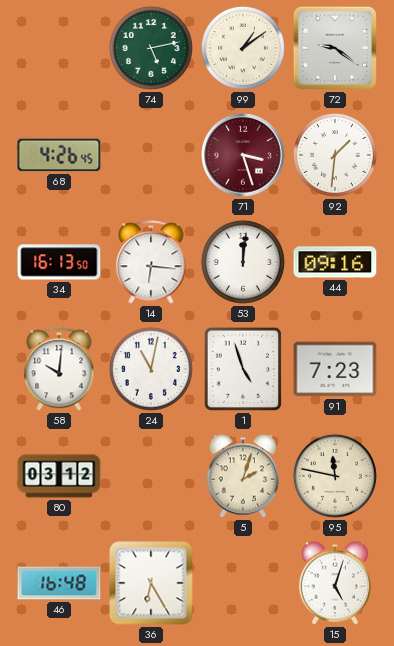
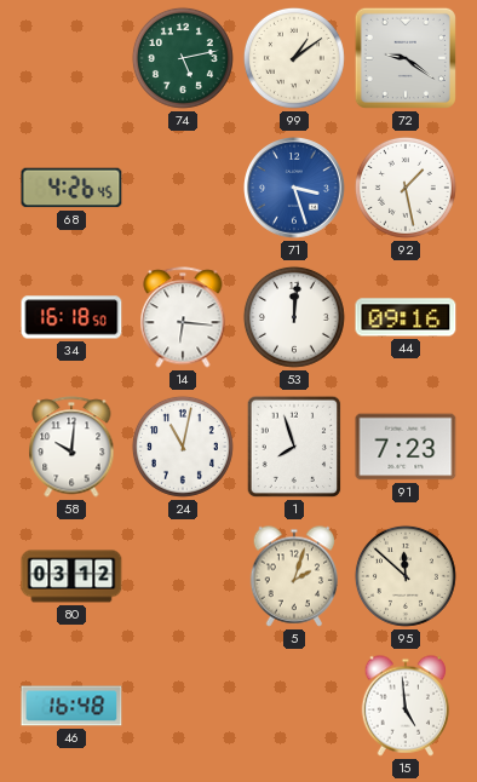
71 dial: burgundy -> blue
92: 1:31 -> 1:28
34: 16:13 -> 16:18
1: 4:57 -> 7:57
95: 11:47 -> 11:52
36: 6:25 -> none
15: 5:03 -> 4:59
